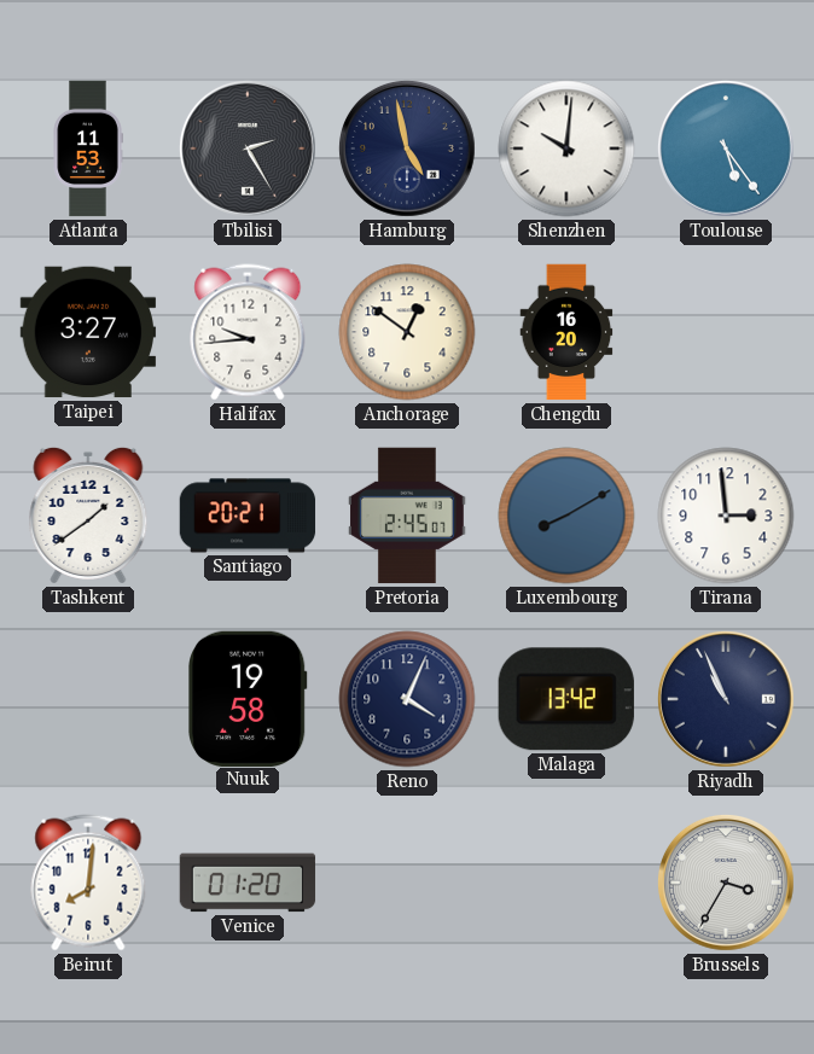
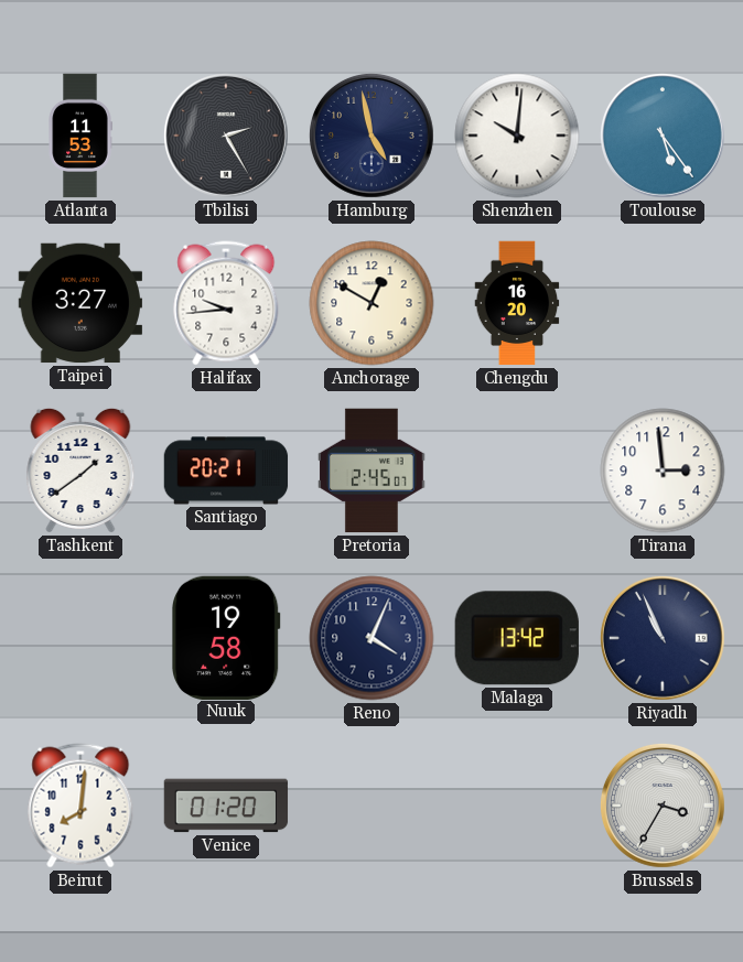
Anchorage: 12:51 -> 12:50
Luxembourg: 8:10 -> none
